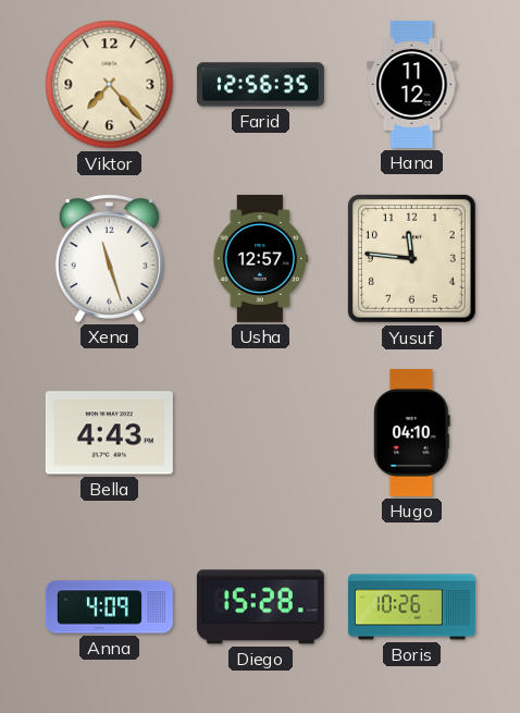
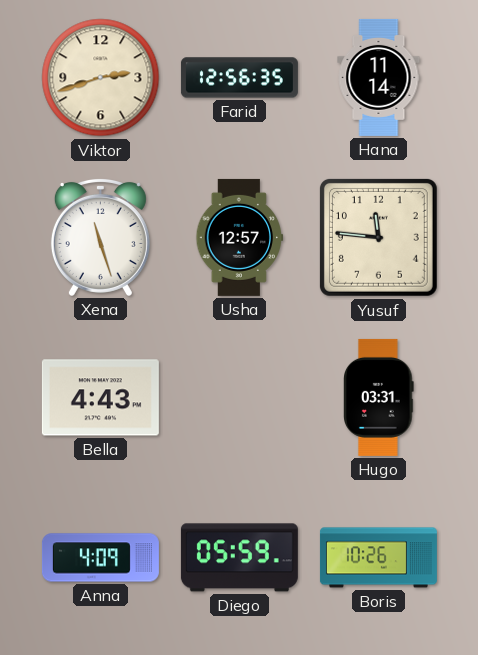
Viktor: 7:23 -> 2:42
Hana: 11:12 -> 11:14
Hugo: 04:10 -> 03:31
Diego: 15:28 -> 05:59
